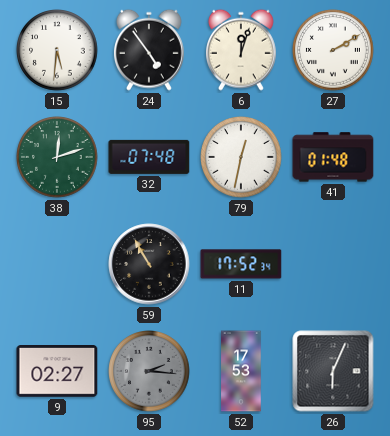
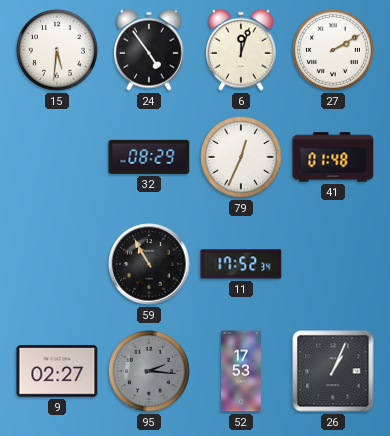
38: 12:12 -> none
32: 07:48 -> 08:29
79: 12:32 -> 12:34
26: 6:04 -> 1:04
